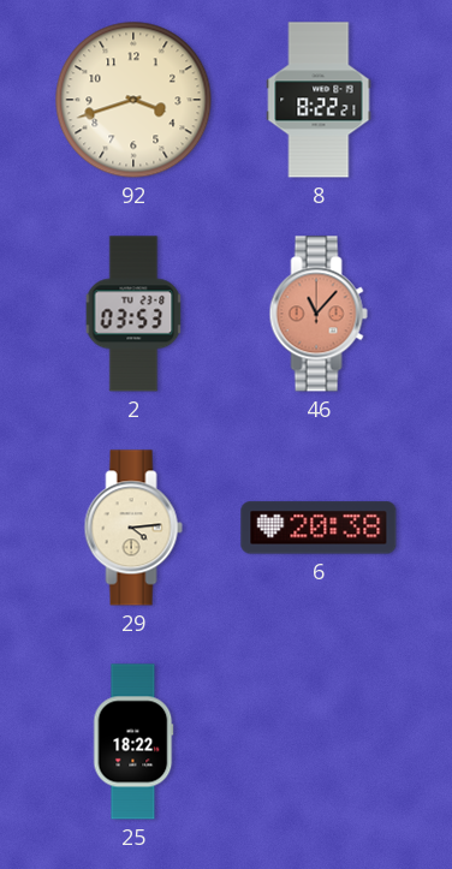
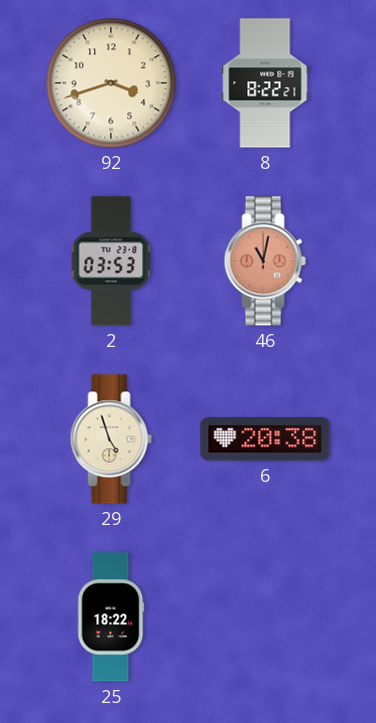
46: 11:07 -> 11:02
29: 4:14 -> 4:57
